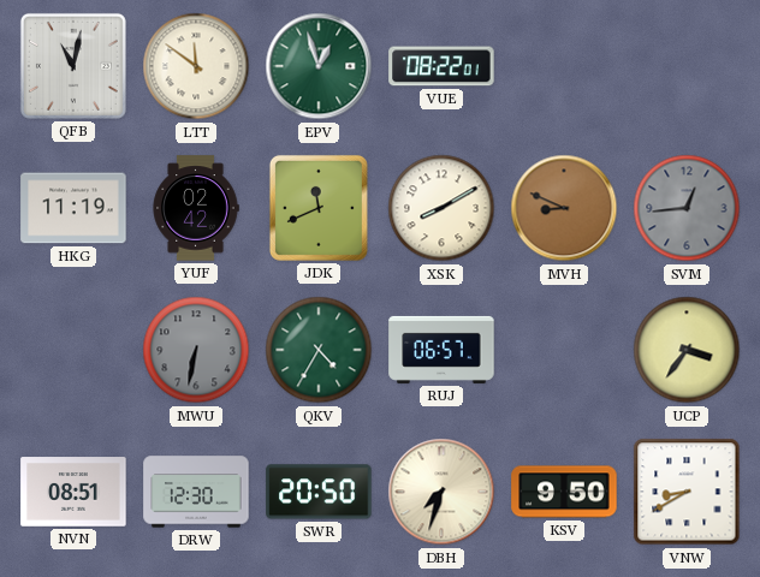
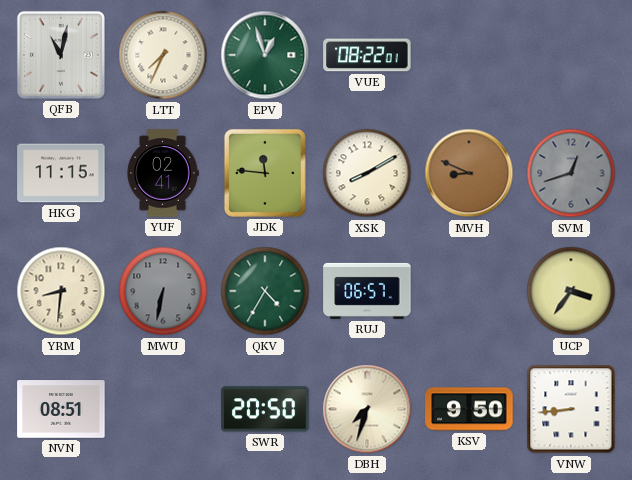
LTT: 11:51 -> 7:34
HKG: 11:19 -> 11:15
YUF: 02:42 -> 02:41
JDK: 11:41 -> 11:46
SVM: 12:44 -> 12:42
YRM: none -> 8:31
DRW: 12:30 -> none
VNW: 8:40 -> 8:44
